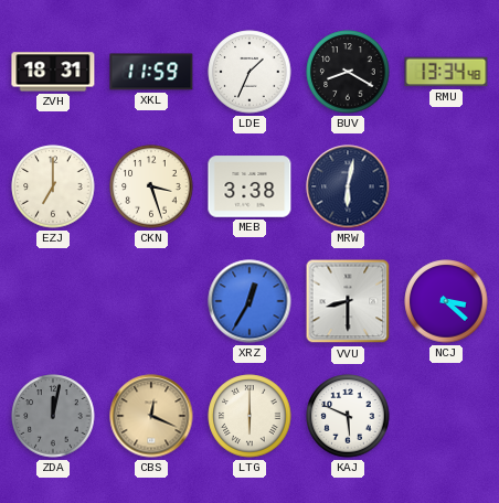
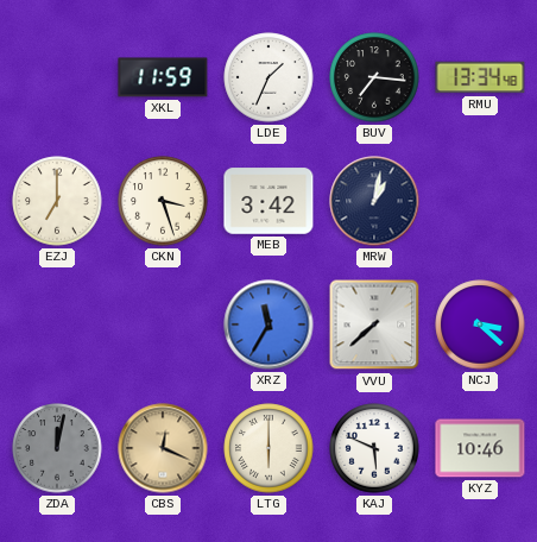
ZVH: 18:31 -> none
BUV: 8:20 -> 7:16
MEB: 3:38 -> 3:42
MRW: 6:02 -> 1:02
XRZ: 12:35 -> 11:35
VVU: 8:30 -> 7:38
KYZ: none -> 10:46
